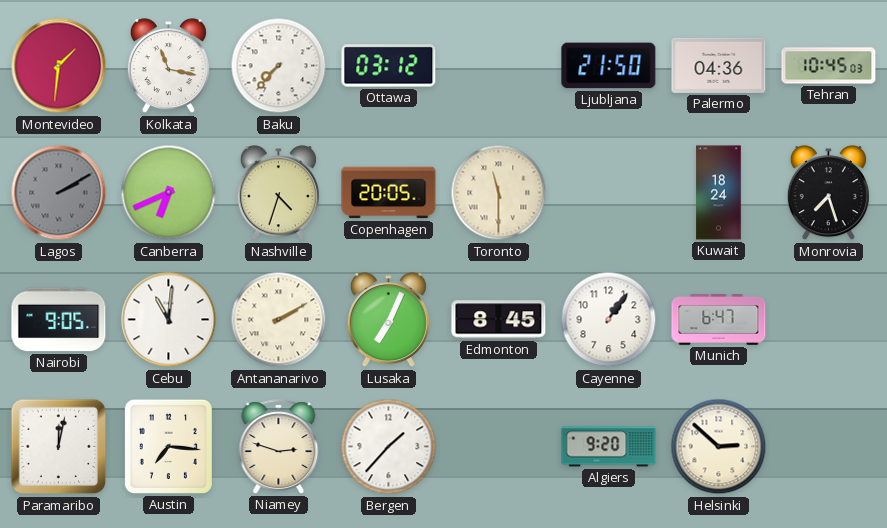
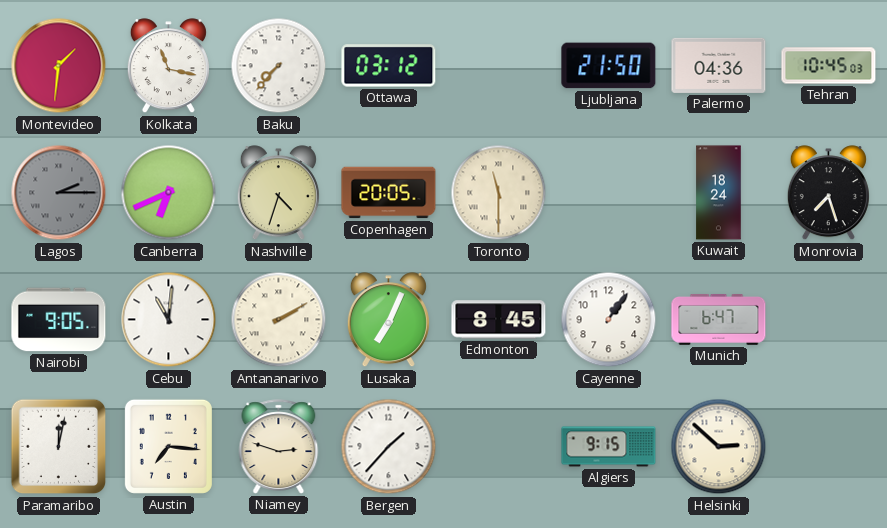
Lagos: 2:10 -> 2:15
Algiers: 9:20 -> 9:15
